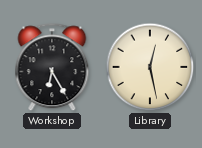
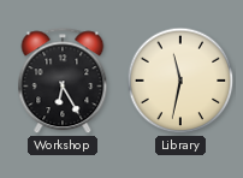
Library: 12:28 -> 11:32
